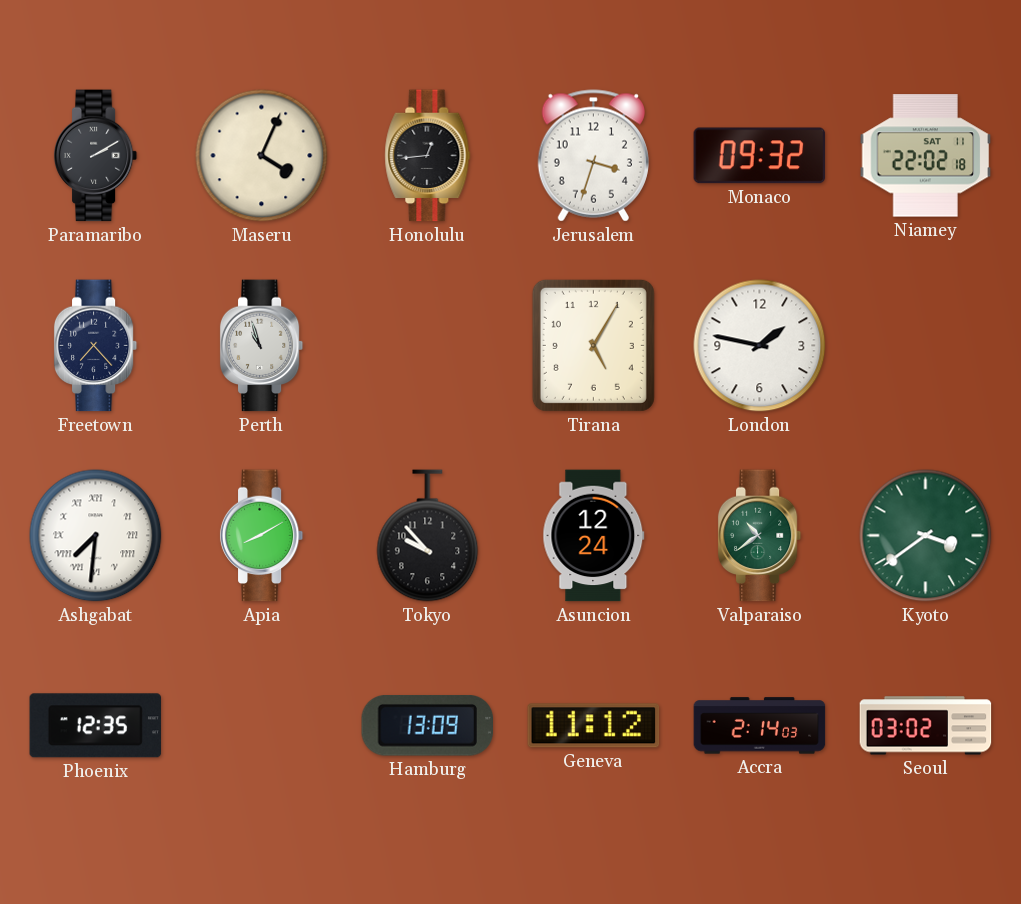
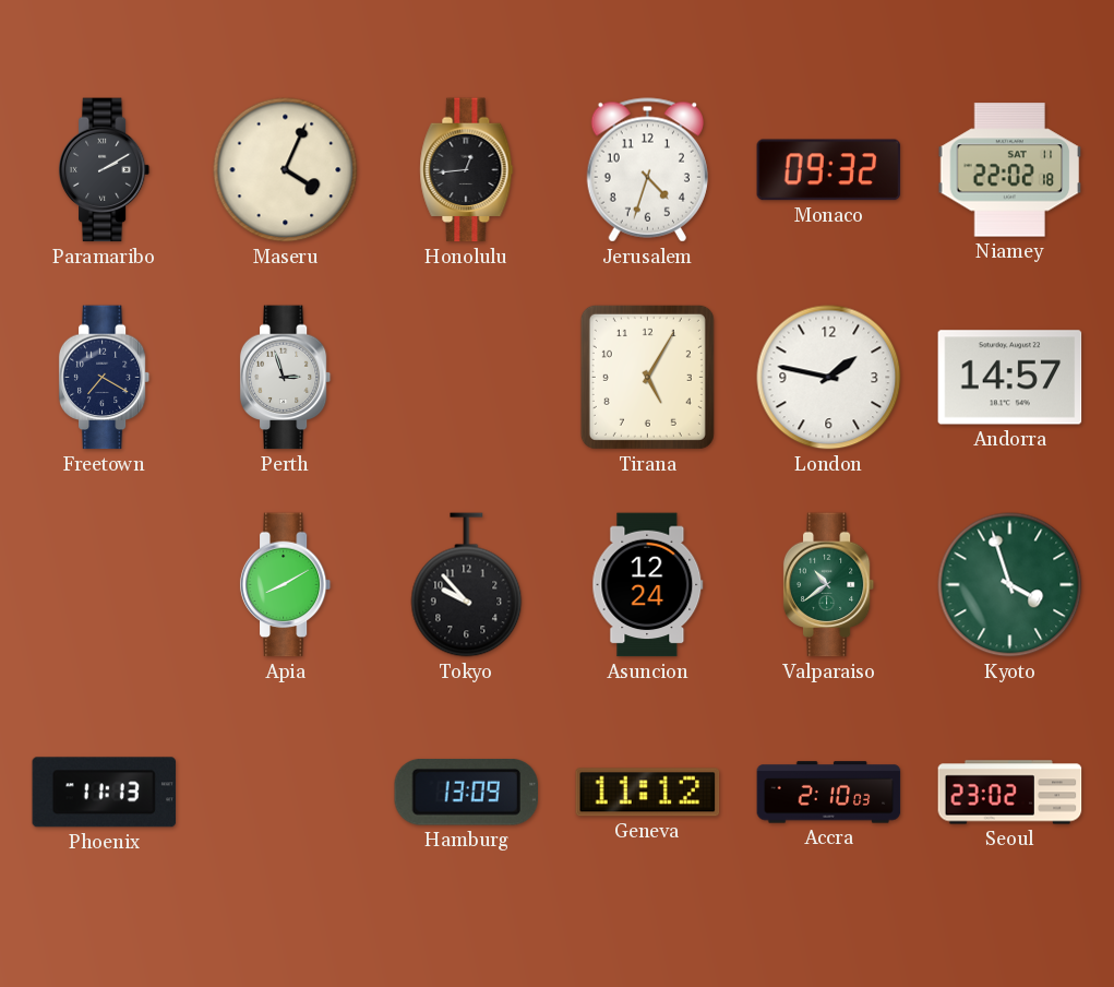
Jerusalem: 3:33 -> 4:33
Freetown: 7:23 -> 7:20
Perth: 10:57 -> 2:57
Andorra: none -> 14:57
Ashgabat: 7:31 -> none
Kyoto: 3:39 -> 3:57
Phoenix: 12:35 -> 11:13
Accra: 2:14 -> 2:10
Seoul: 03:02 -> 23:02
